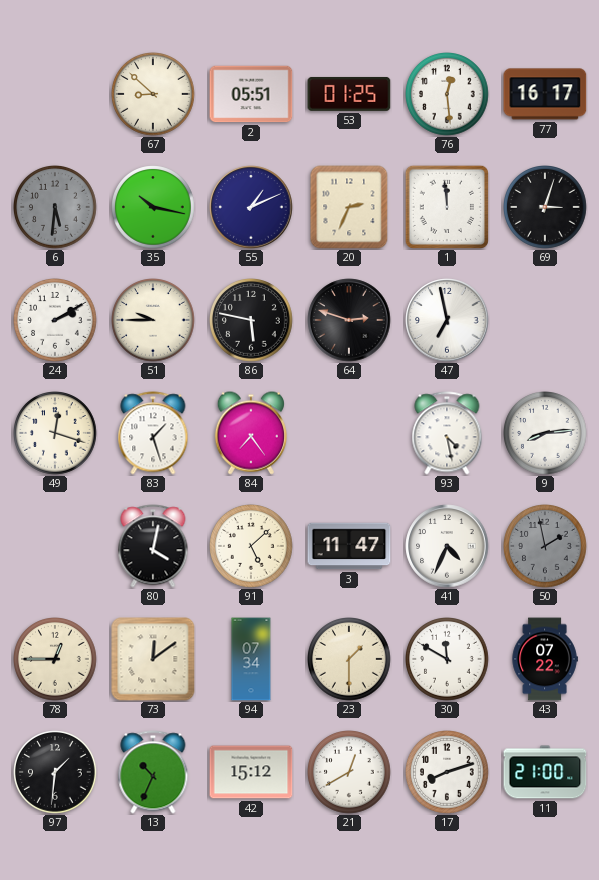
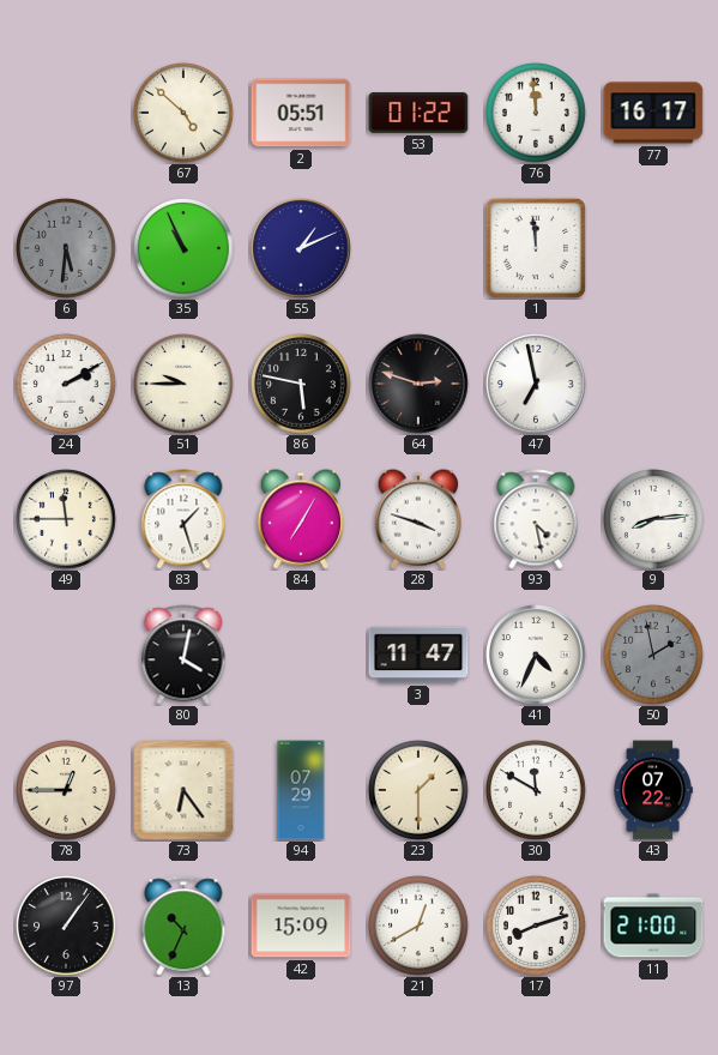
67: 8:52 -> 4:52
53: 01:25 -> 01:22
76: 12:29 -> 11:59
35: 10:17 -> 10:56
20: 2:34 -> none
69: 3:03 -> none
49: 12:18 -> 11:45
84: 7:24 -> 7:05
28: none -> 3:48
91: 5:08 -> none
73: 12:09 -> 6:24
94: 07:34 -> 07:29
97: 1:31 -> 1:06
42: 15:12 -> 15:09
